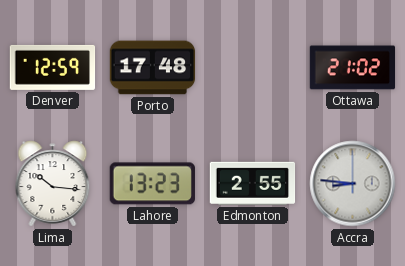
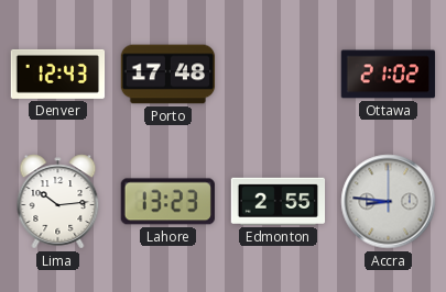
Denver: 12:59 -> 12:43
Lima: 10:16 -> 10:14
